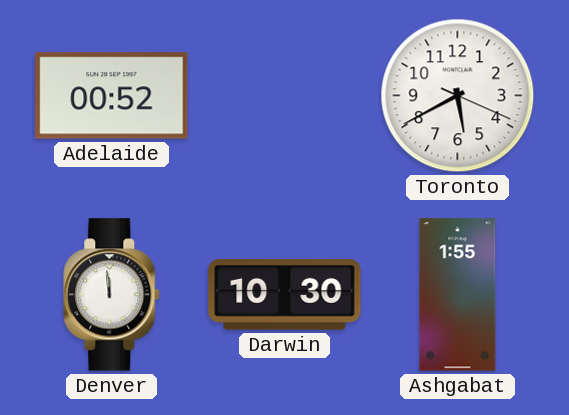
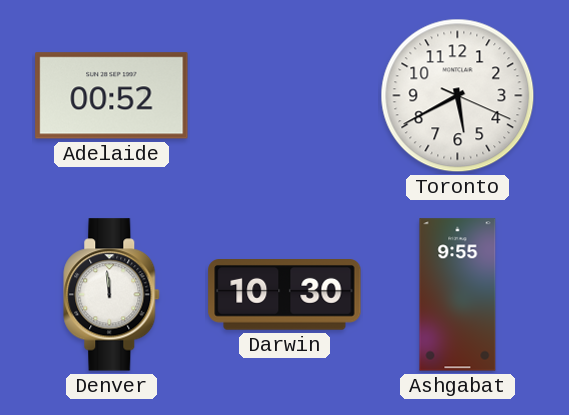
Ashgabat: 1:55 -> 9:55
